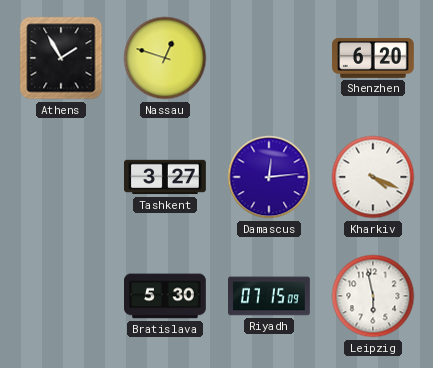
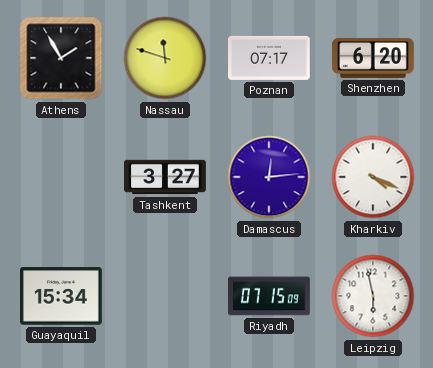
Nassau: 12:48 -> 11:48
Poznan: none -> 07:17
Guayaquil: none -> 15:34
Bratislava: 5:30 -> none
